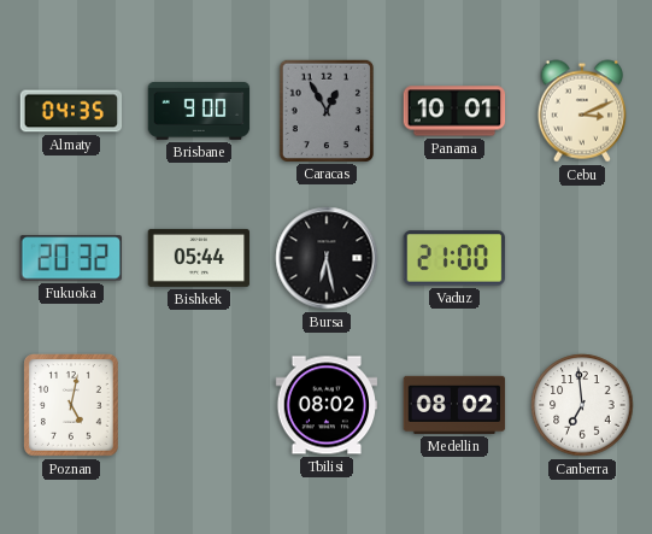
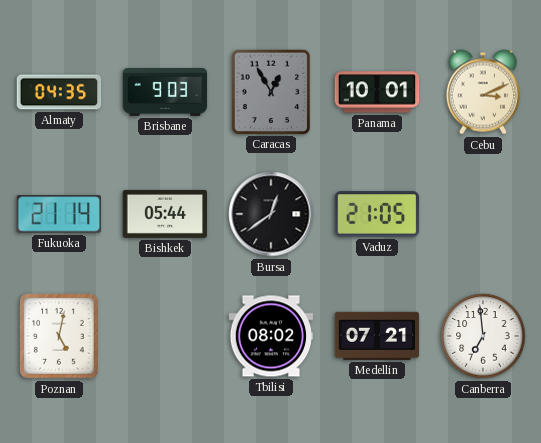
Brisbane: 9:00 -> 9:03
Fukuoka: 20:32 -> 21:14
Bursa: 6:28 -> 12:39
Vaduz: 21:00 -> 21:05
Medellin: 08:02 -> 07:21
